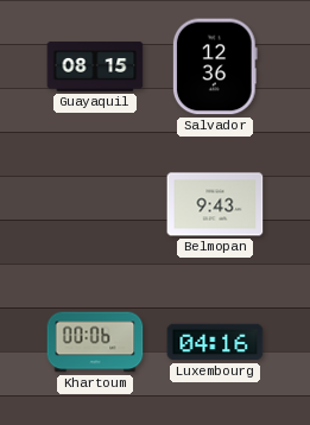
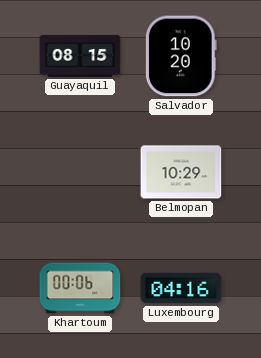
Salvador: 12:36 -> 10:20
Belmopan: 9:43 -> 10:29
